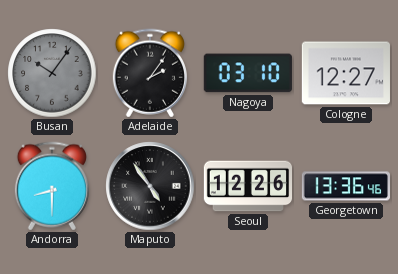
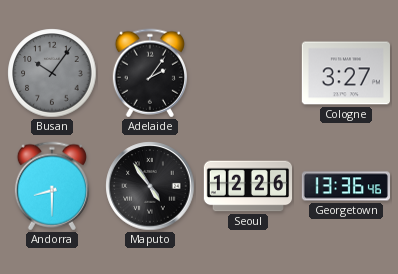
Nagoya: 03:10 -> none
Cologne: 12:27 -> 3:27
